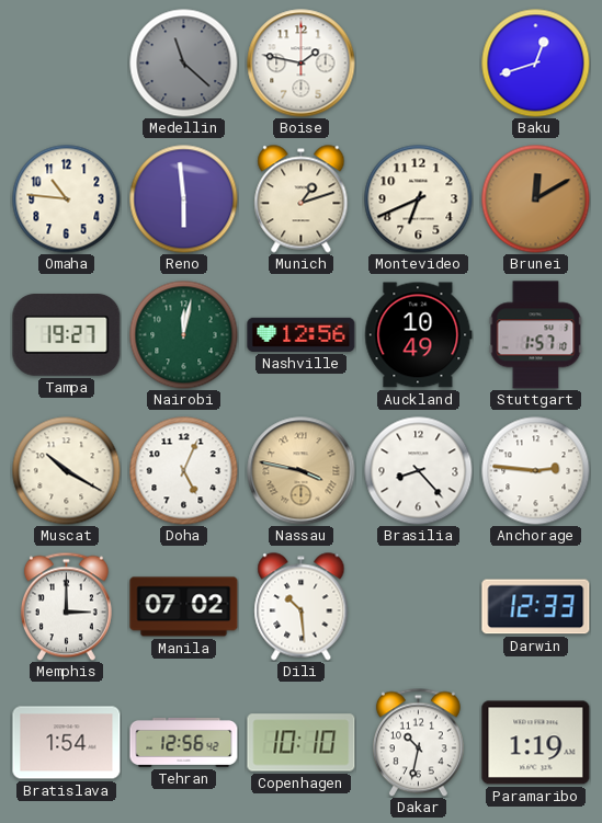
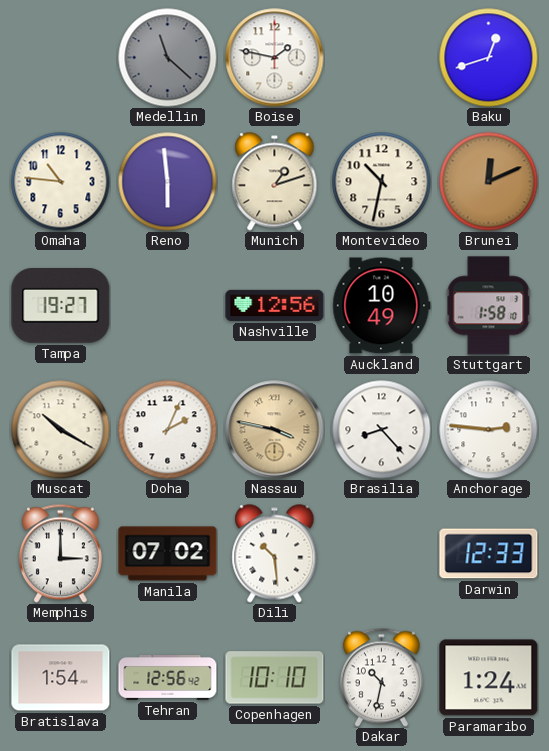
Montevideo: 6:41 -> 10:32
Brunei: 12:10 -> 12:11
Nairobi: 12:02 -> none
Stuttgart: 1:57 -> 1:58
Doha: 5:04 -> 2:04
Paramaribo: 1:19 -> 1:24
